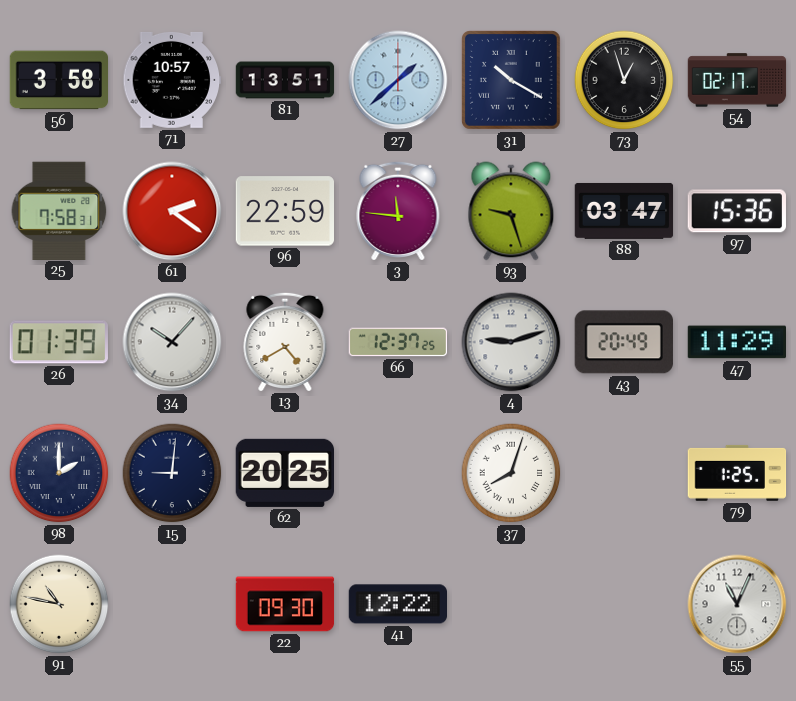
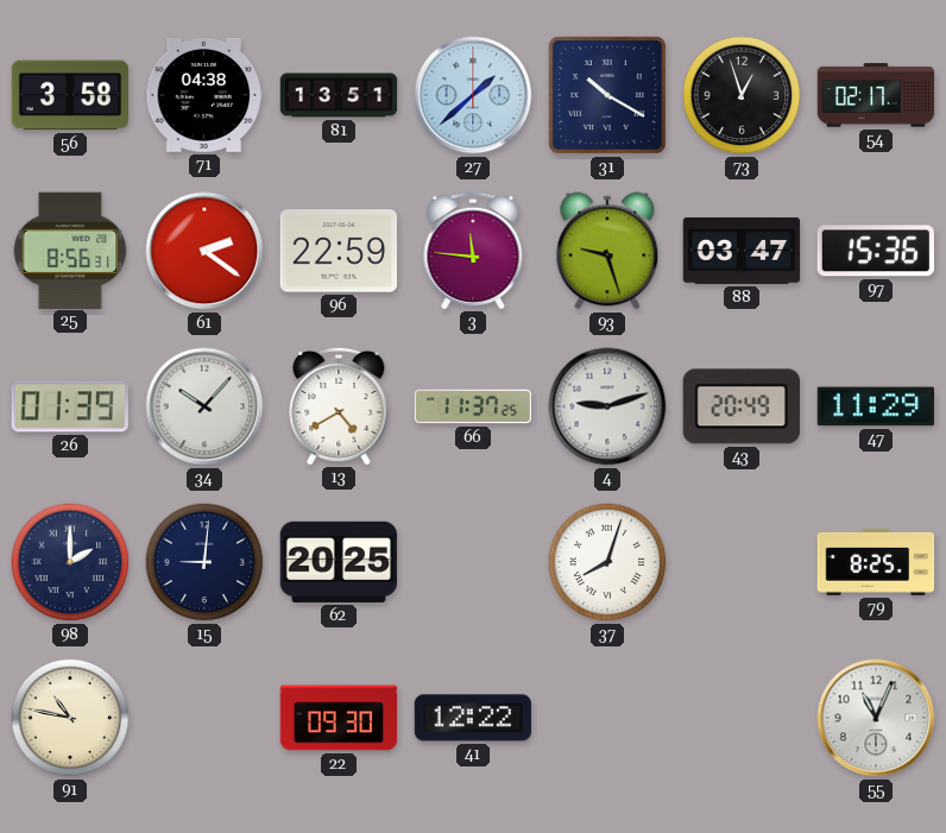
71: 10:57 -> 04:38
25: 7:58 -> 8:56
66: 12:37 -> 11:37
79: 1:25 -> 8:25
